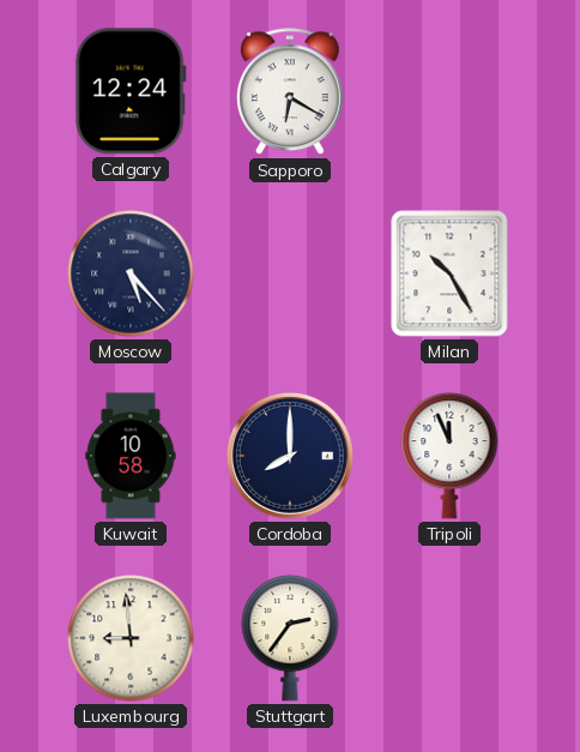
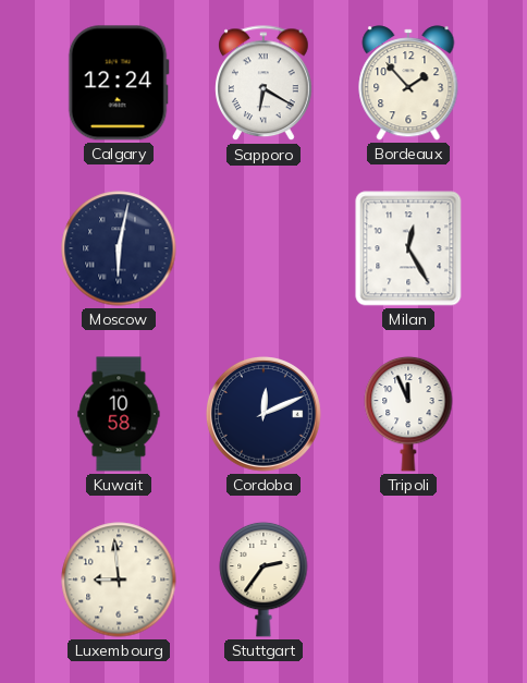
Bordeaux: none -> 1:53
Moscow: 5:23 -> 6:02
Milan: 10:25 -> 12:25
Cordoba: 8:00 -> 12:11
